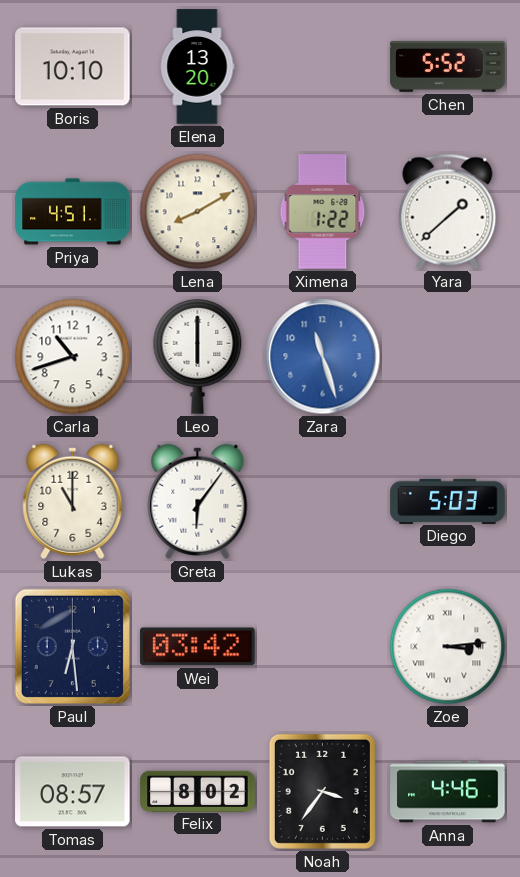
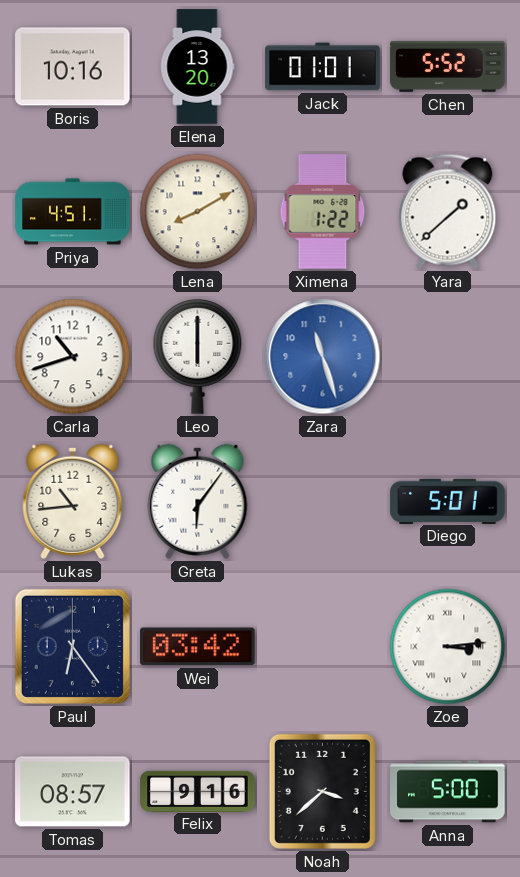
Boris: 10:10 -> 10:16
Jack: none -> 01:01
Lukas: 11:00 -> 10:44
Diego: 5:03 -> 5:01
Paul: 6:29 -> 6:24
Felix: 8:02 -> 9:16
Noah: 3:36 -> 3:38
Anna: 4:46 -> 5:00
